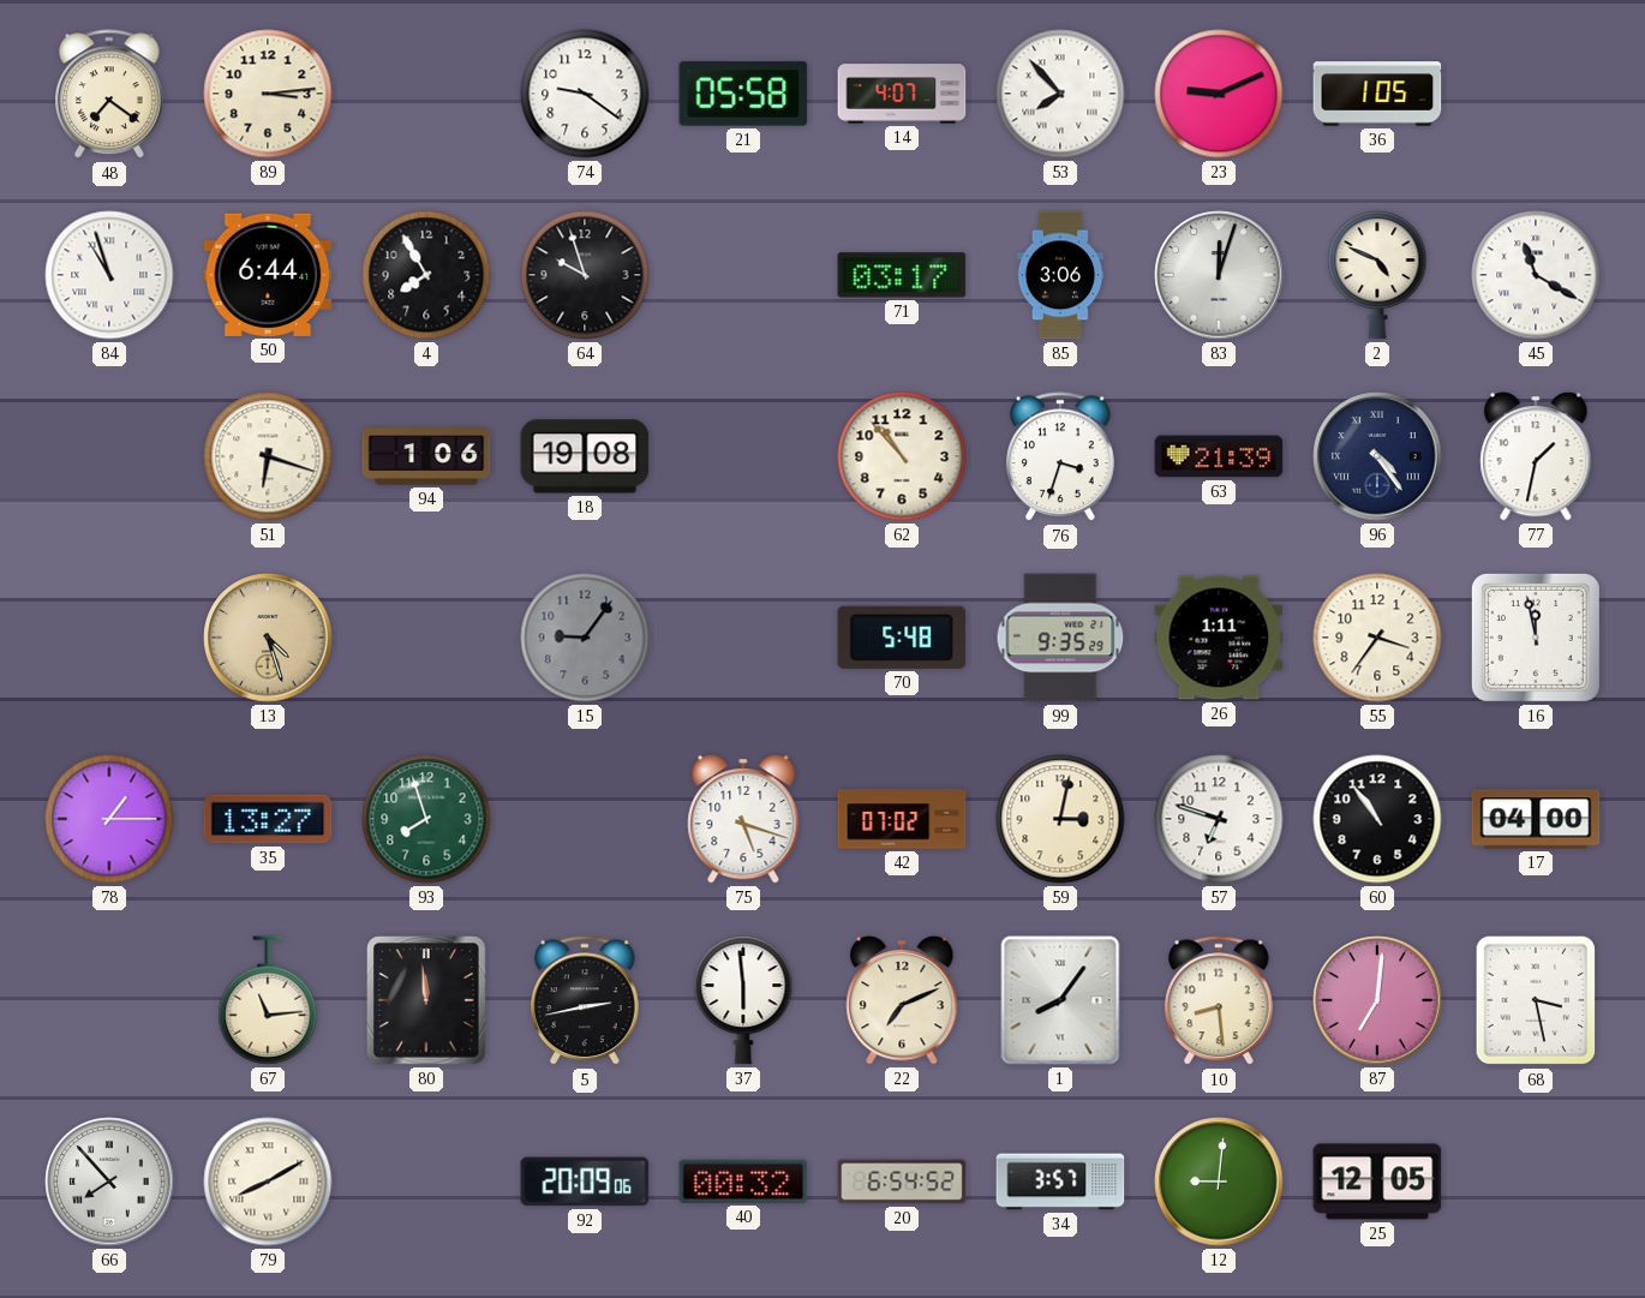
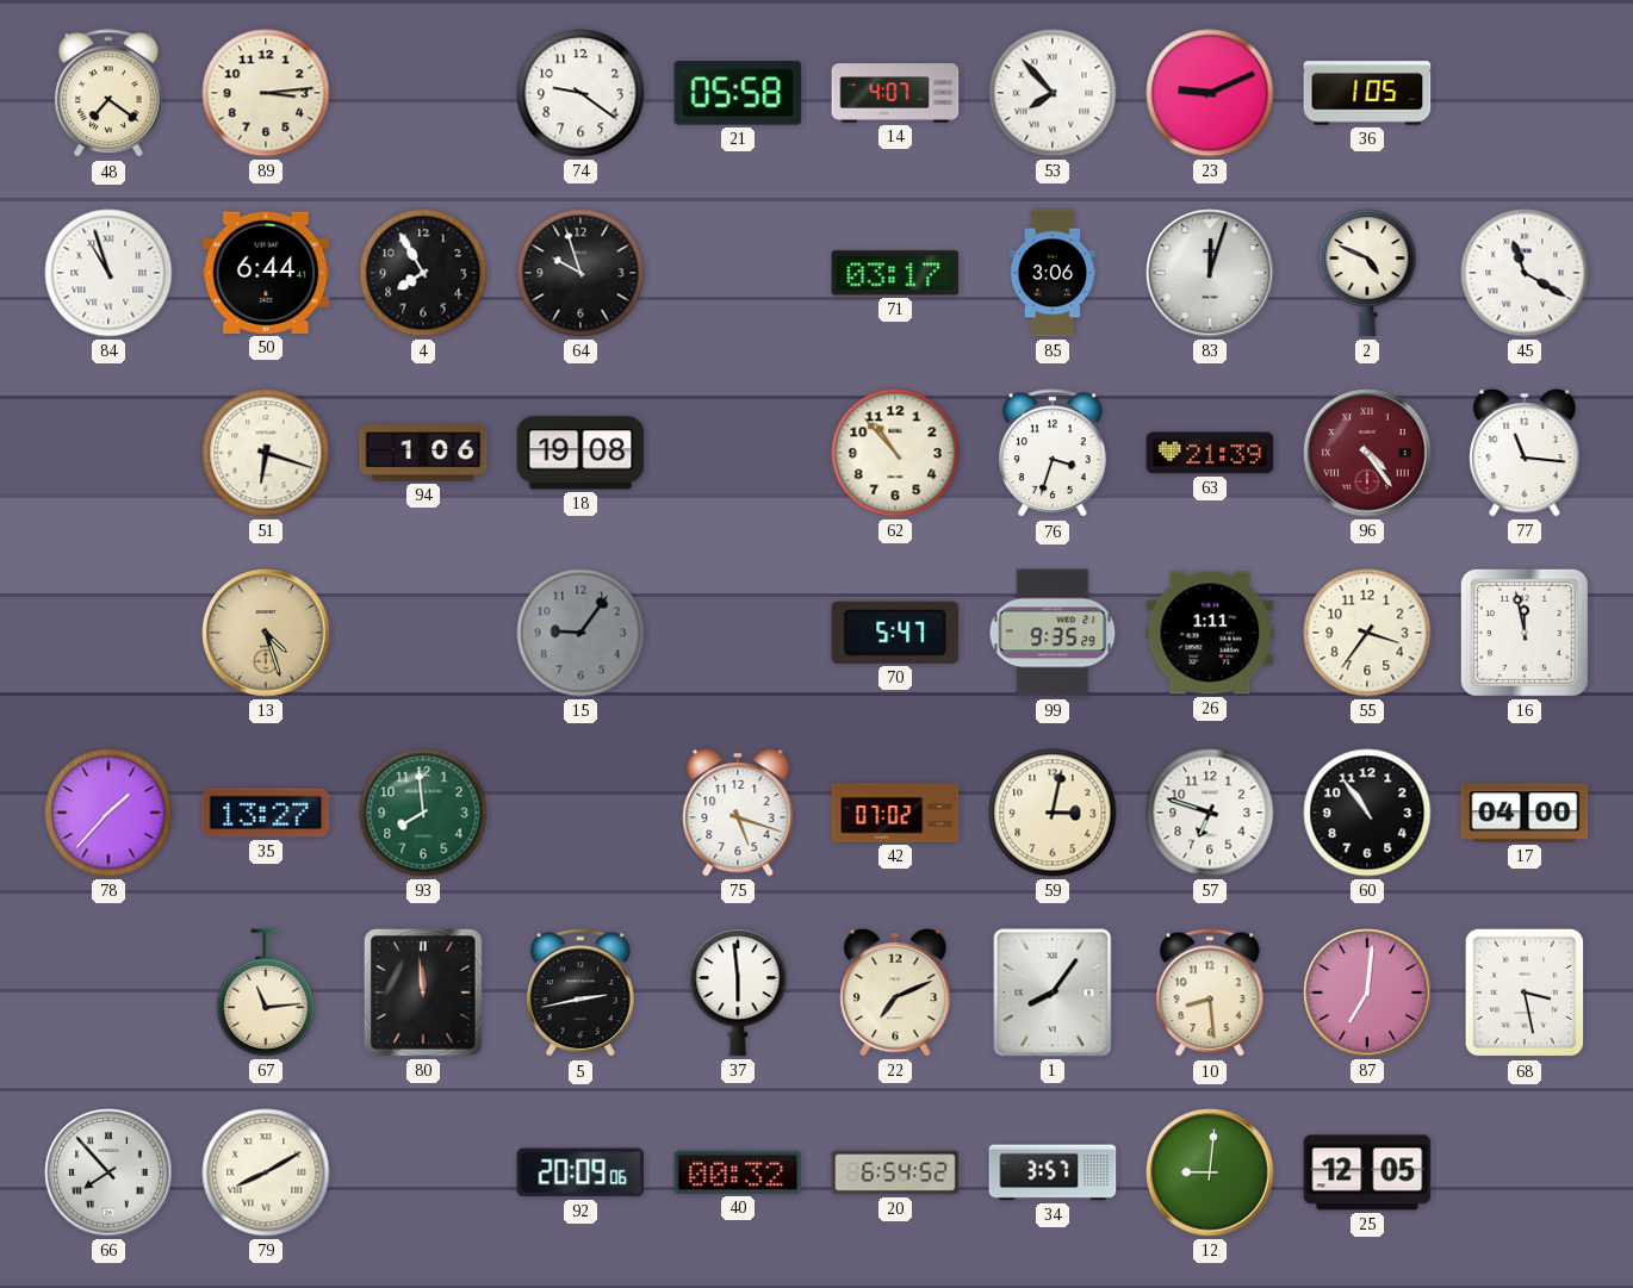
96 dial: navy -> burgundy
77: 1:32 -> 11:16
70: 5:48 -> 5:47
78: 1:15 -> 1:37
93: 7:57 -> 7:59
